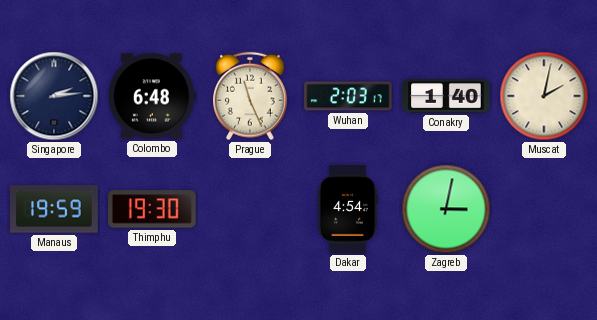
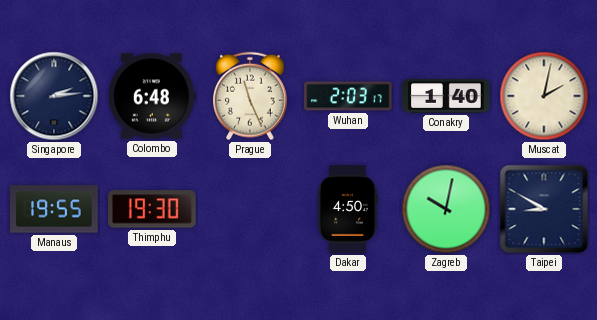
Manaus: 19:59 -> 19:55
Dakar: 4:54 -> 4:50
Zagreb: 3:02 -> 10:02
Taipei: none -> 8:50
